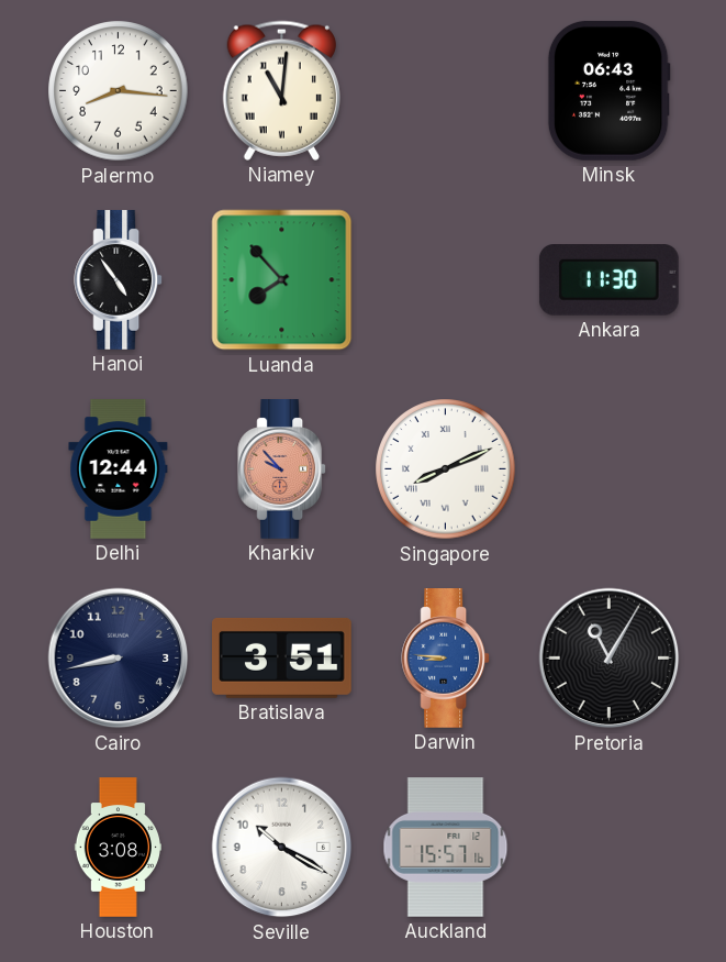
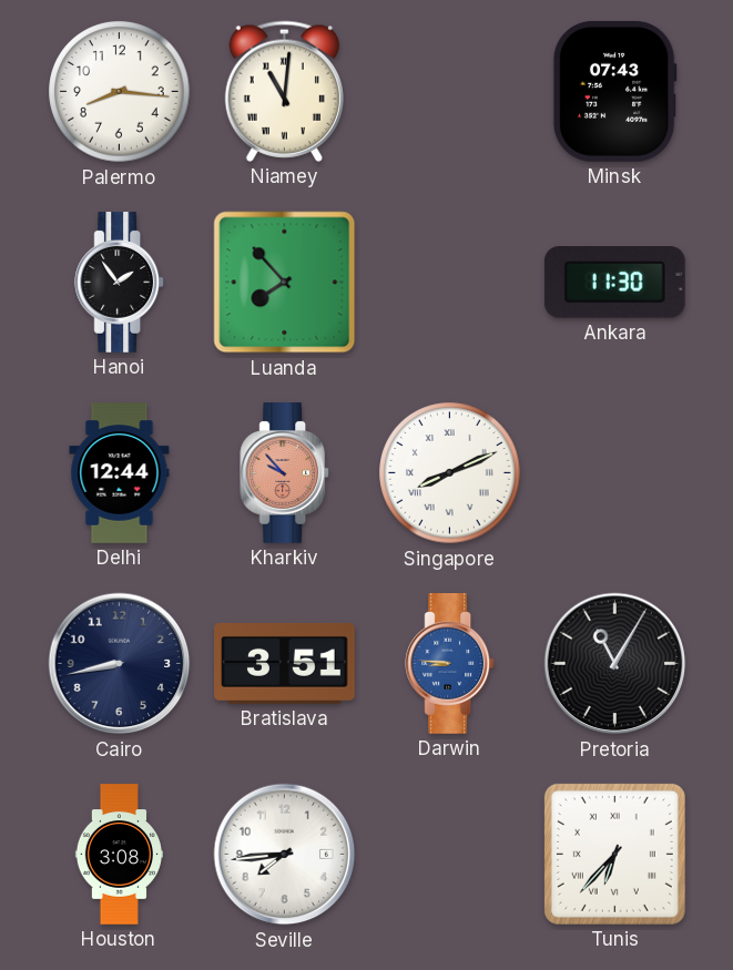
Minsk: 06:43 -> 07:43
Hanoi: 4:54 -> 1:54
Seville: 10:20 -> 7:44
Auckland: 15:57 -> none
Tunis: none -> 6:37
